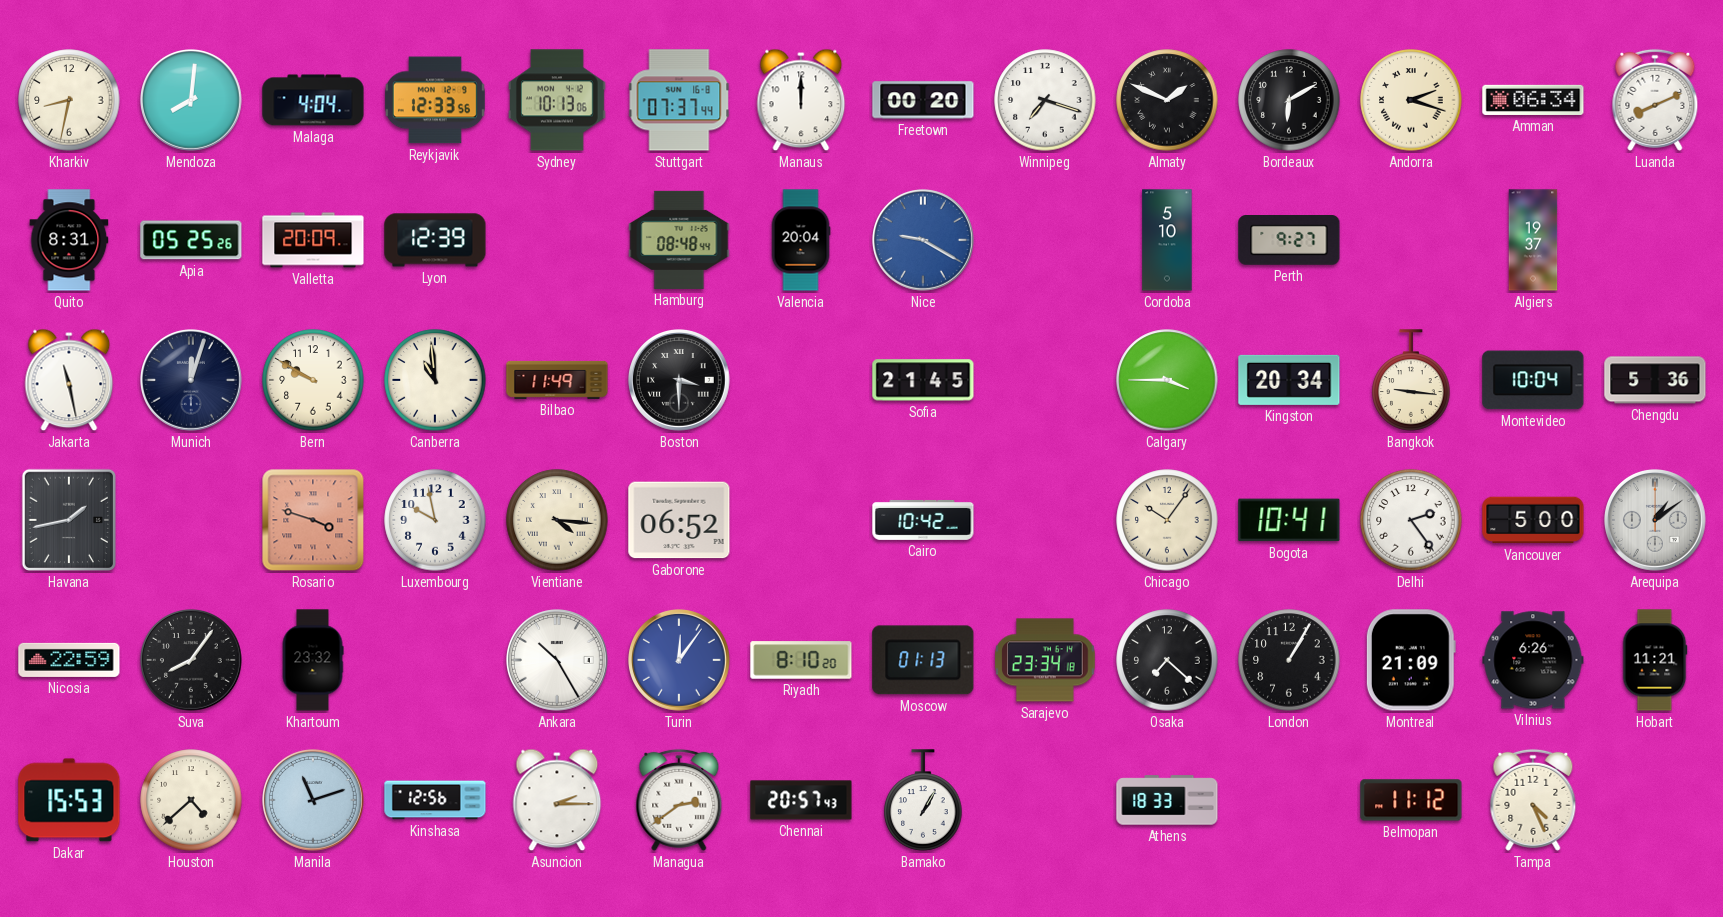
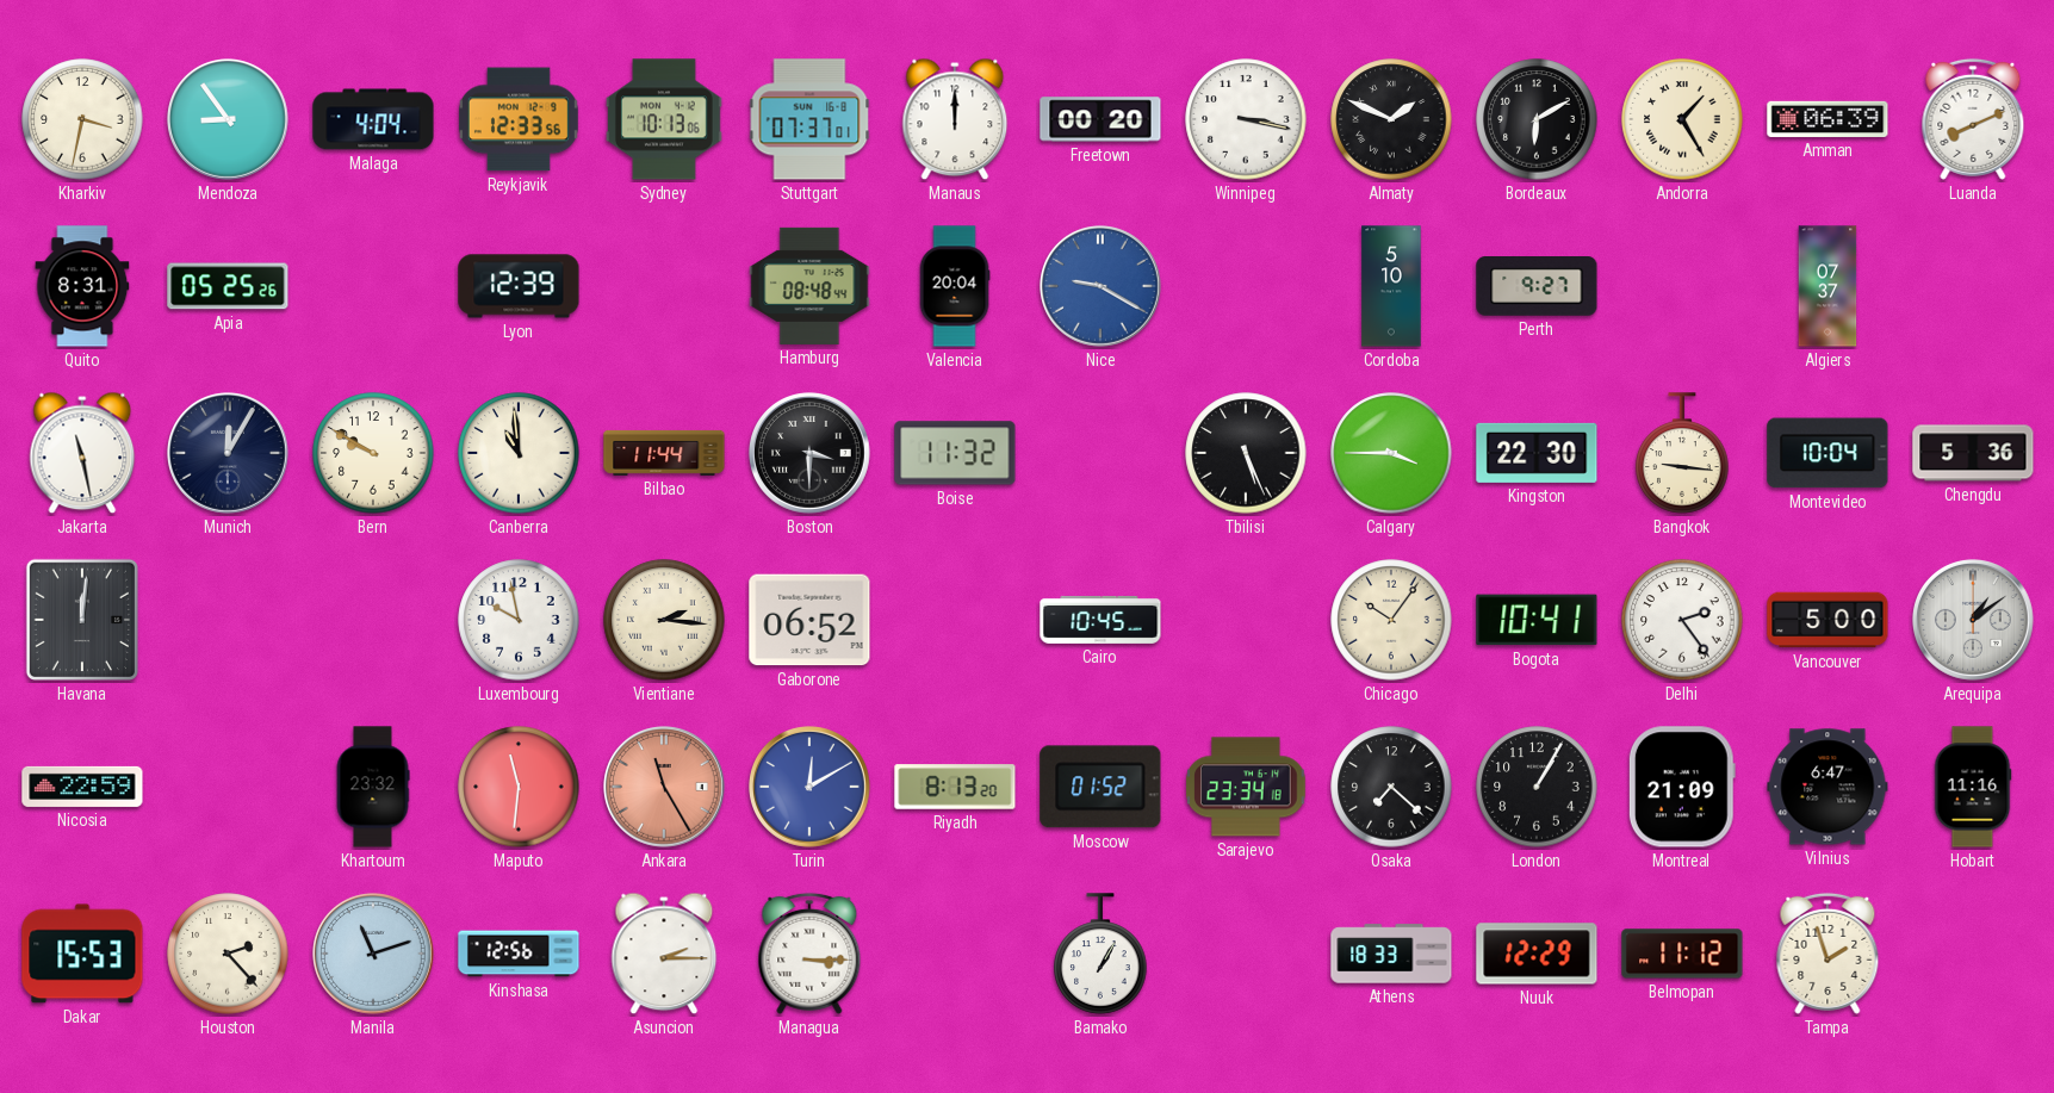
Kharkiv: 8:32 -> 3:32
Mendoza: 8:01 -> 8:54
Stuttgart: 07:37:44 -> 07:37:01
Winnipeg: 7:18 -> 3:17
Andorra: 2:18 -> 1:25
Amman: 06:34 -> 06:39
Valletta: 20:09 -> none
Algiers: 19:37 -> 07:37
Munich: 12:03 -> 12:05
Bilbao: 11:49 -> 11:44
Boise: none -> 11:32
Sofia: 21:45 -> none
Tbilisi: none -> 5:26
Kingston: 20:34 -> 22:30
Havana: 1:43 -> 12:01
Rosario: 3:48 -> none
Vientiane: 4:16 -> 2:16
Cairo: 10:42 -> 10:45
Suva: 8:06 -> none
Maputo: none -> 11:31
Ankara: 10:25 -> 11:25
Ankara dial: white -> salmon
Turin: 12:06 -> 12:10
Riyadh: 8:10 -> 8:13
Moscow: 01:13 -> 01:52
Vilnius: 6:26 -> 6:47
Hobart: 11:21 -> 11:16
Houston: 4:38 -> 2:23
Managua: 2:39 -> 3:15
Chennai: 20:57 -> none
Nuuk: none -> 12:29
Tampa: 4:26 -> 1:57
